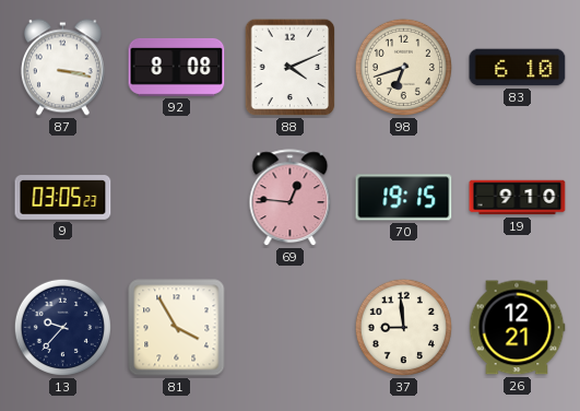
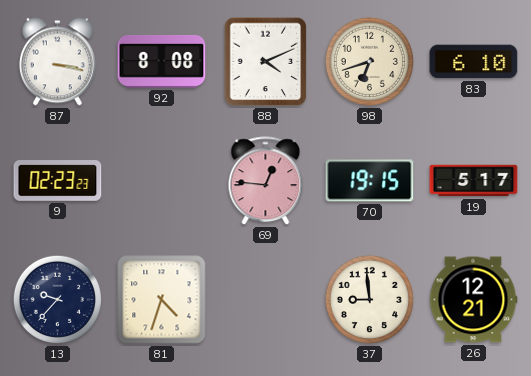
9: 03:05 -> 02:23
19: 9:10 -> 5:17
81: 3:55 -> 4:33
